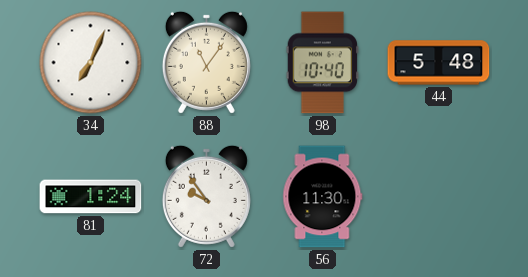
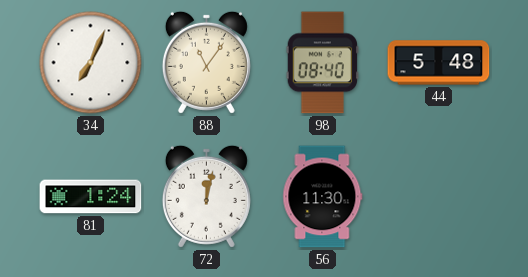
98: 10:40 -> 08:40
72: 9:54 -> 12:02
